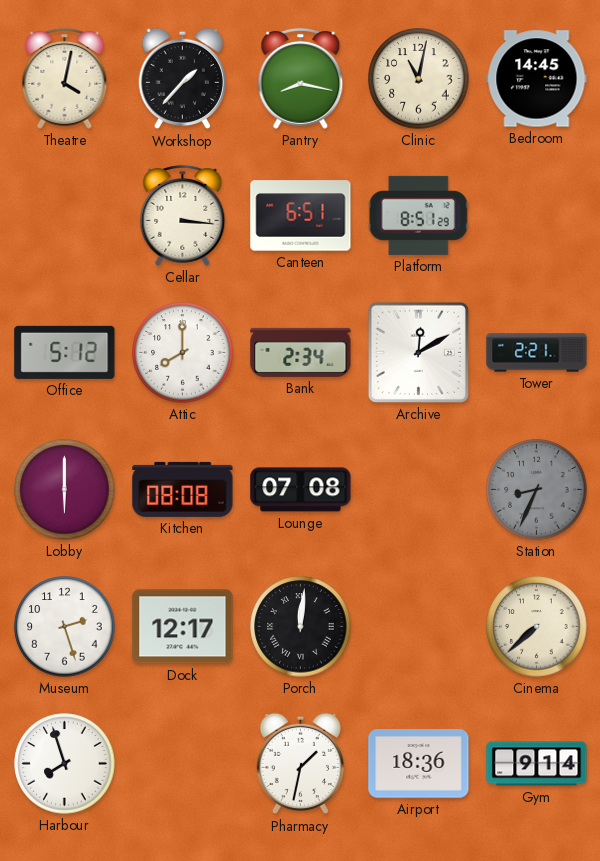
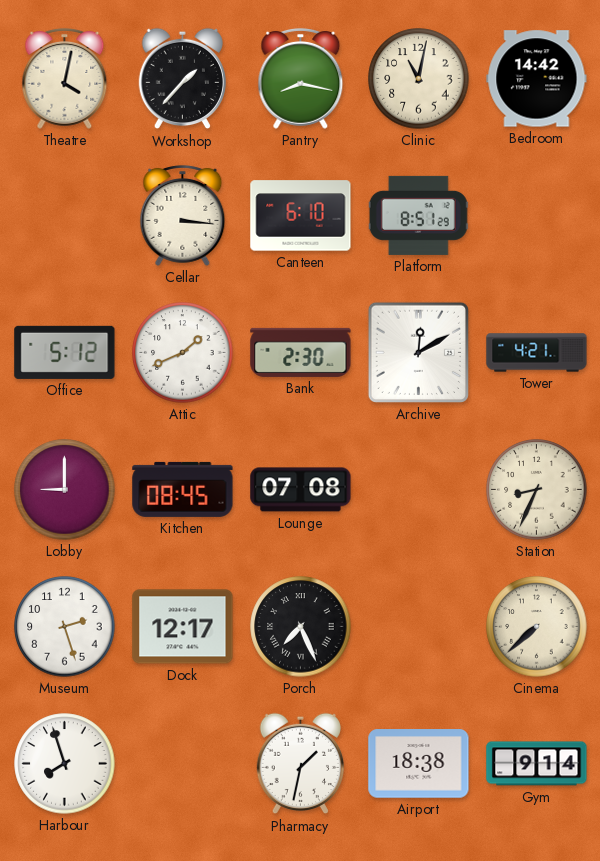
Bedroom: 14:45 -> 14:42
Canteen: 6:51 -> 6:10
Attic: 8:00 -> 1:41
Bank: 2:34 -> 2:30
Tower: 2:21 -> 4:21
Lobby: 6:00 -> 9:00
Kitchen: 08:08 -> 08:45
Station dial: grey -> cream
Porch: 12:01 -> 7:26
Airport: 18:36 -> 18:38
